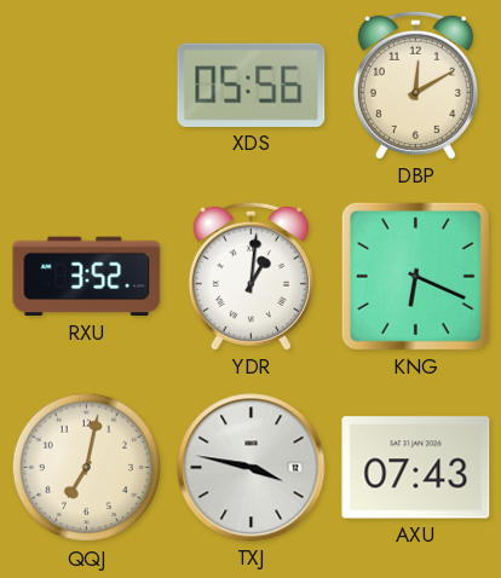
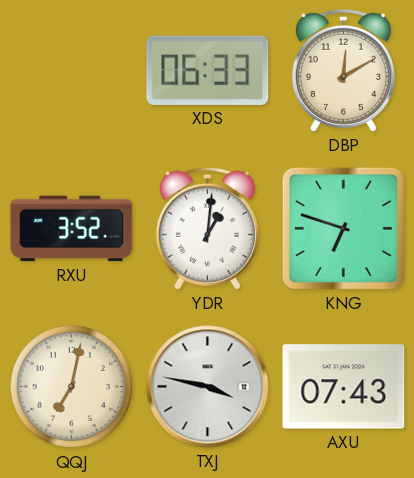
XDS: 05:56 -> 06:33
KNG: 6:19 -> 6:48
